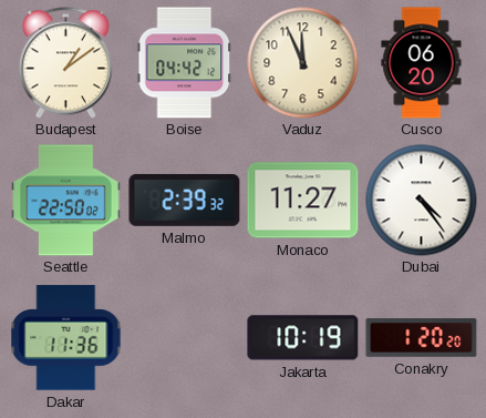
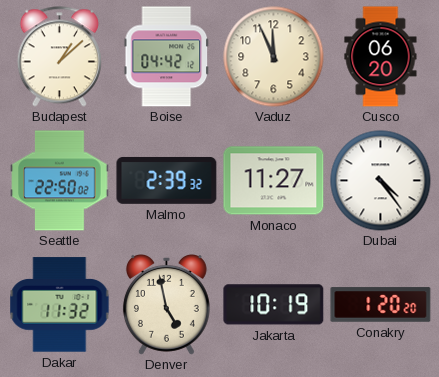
Budapest: 1:09 -> 1:08
Dakar: 11:36 -> 11:32
Denver: none -> 4:58
